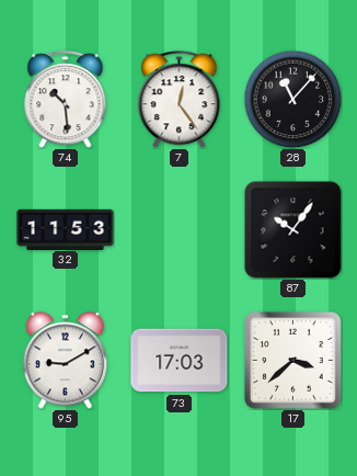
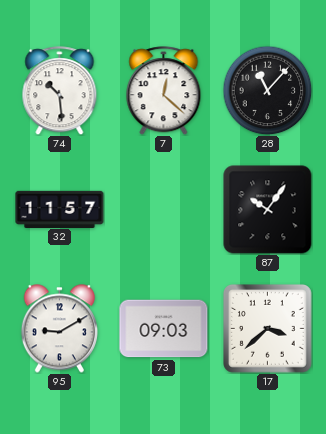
7: 12:24 -> 12:22
32: 11:53 -> 11:57
73: 17:03 -> 09:03
